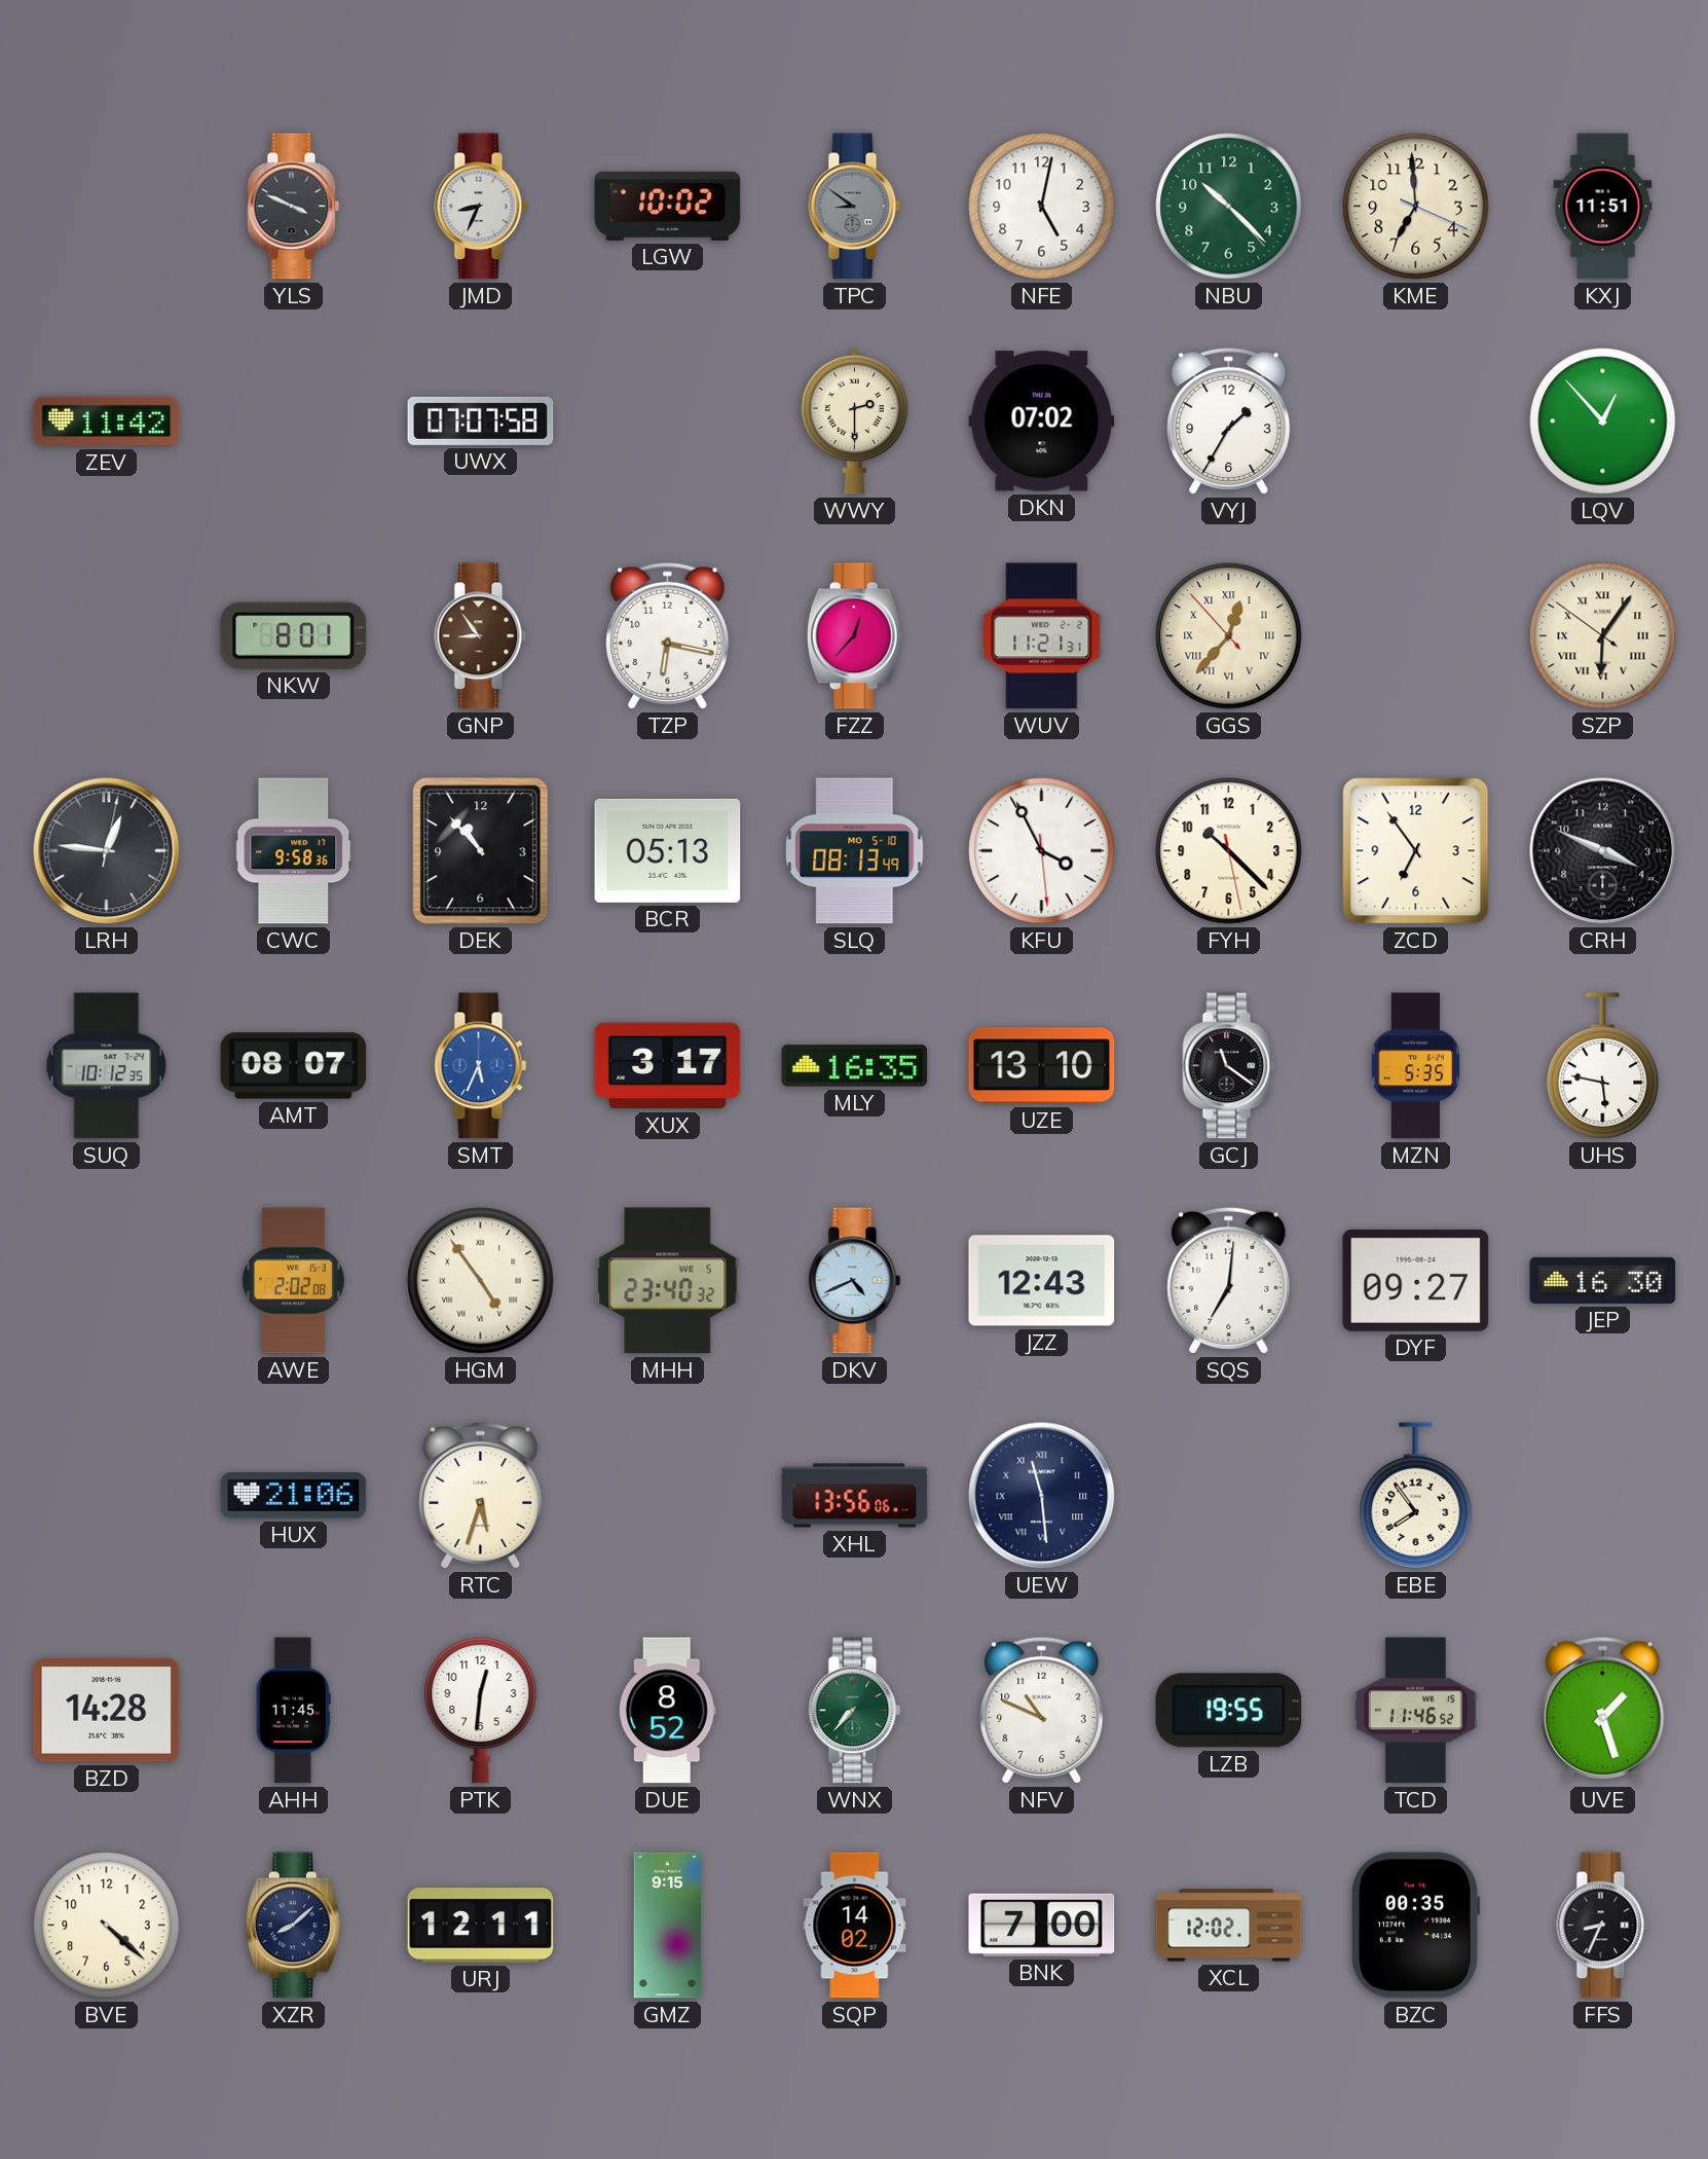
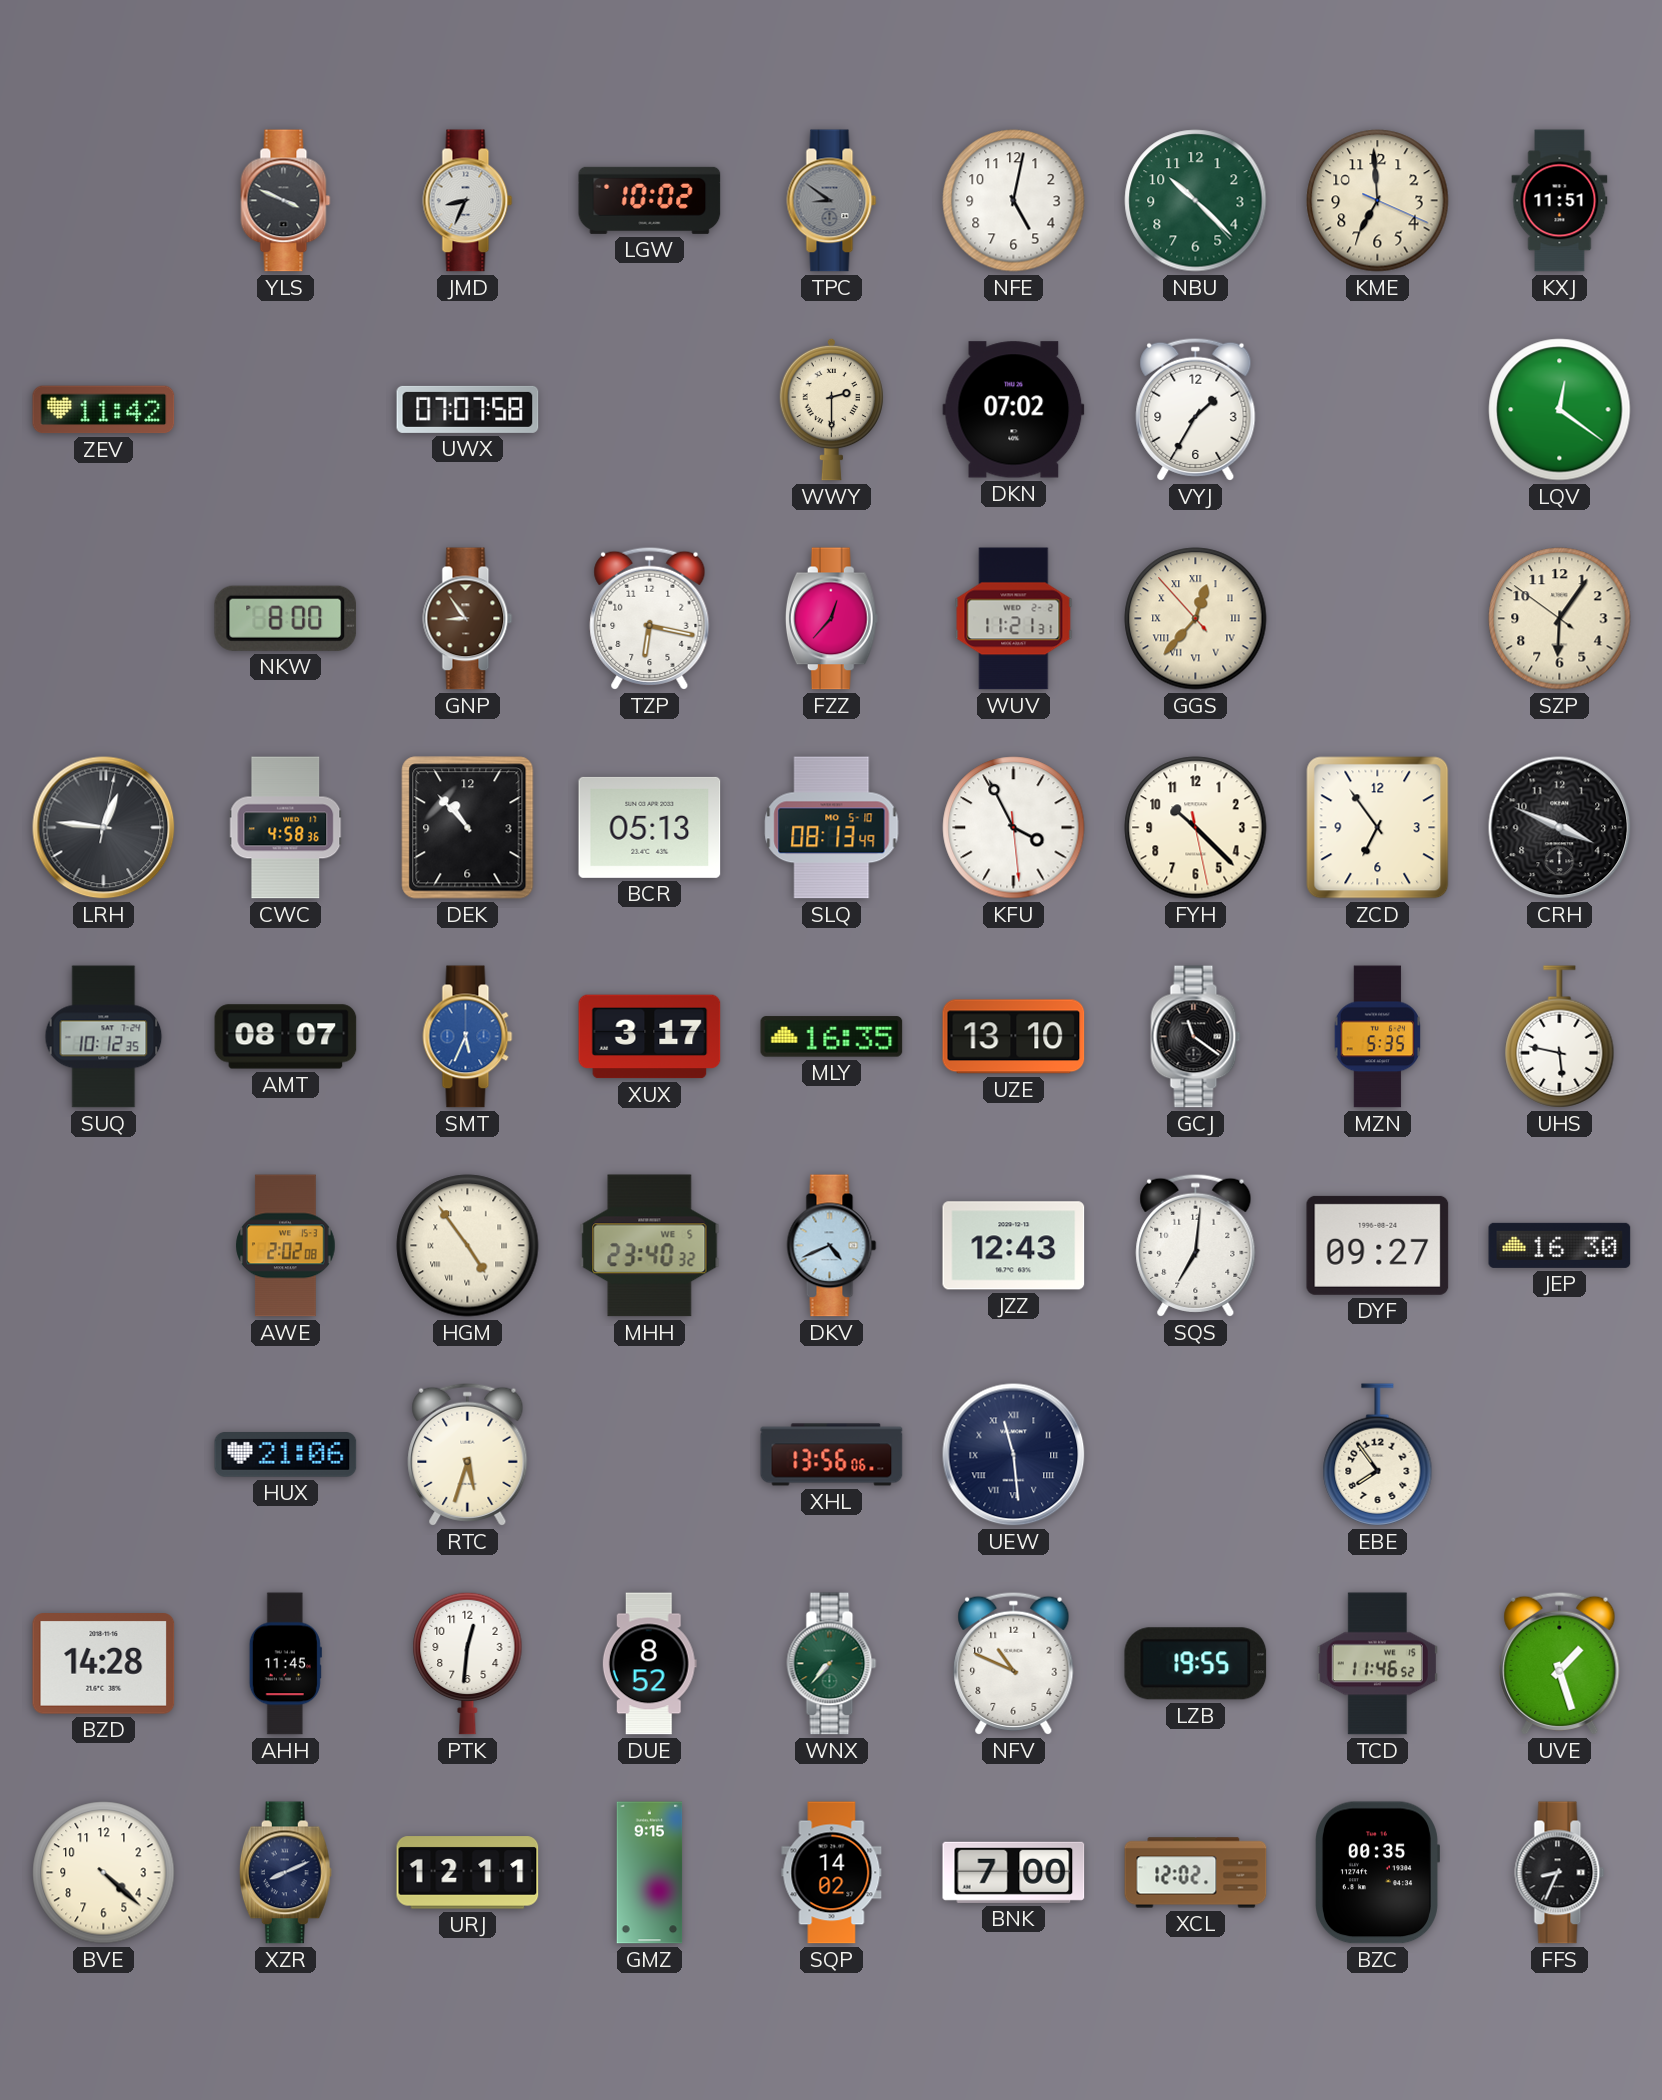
LQV: 12:53 -> 12:21
NKW: 8:01 -> 8:00
SZP numerals: Roman -> Arabic
CWC: 9:58 -> 4:58
XZR: 8:08 -> 8:11
